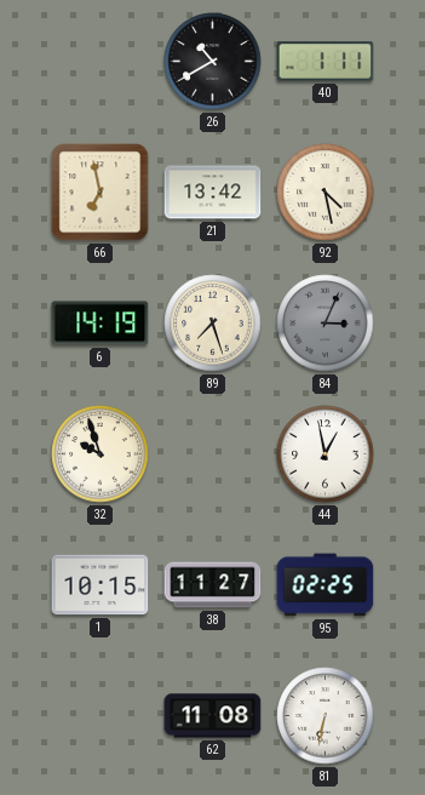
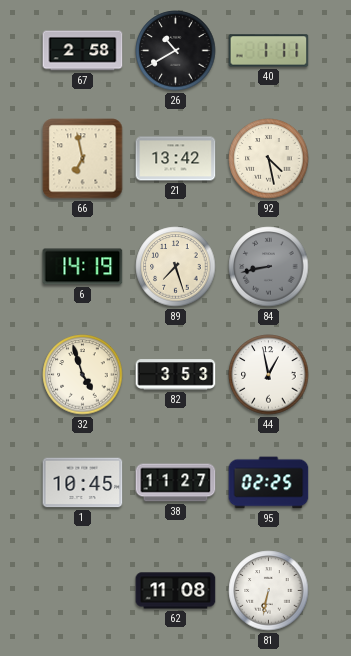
67: none -> 2:58
84: 3:04 -> 8:43
32: 9:57 -> 4:57
82: none -> 3:53
1: 10:15 -> 10:45
